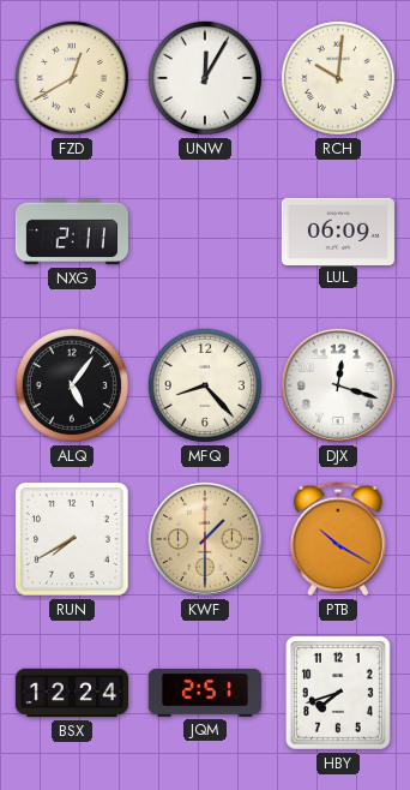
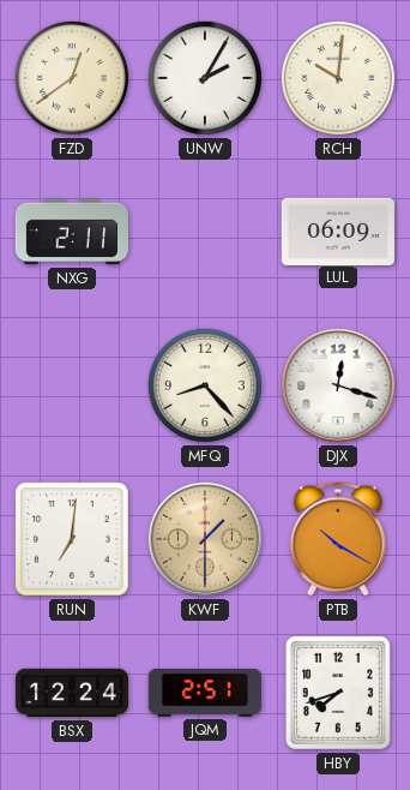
FZD: 12:40 -> 12:39
UNW: 12:05 -> 2:05
ALQ: 5:06 -> none
RUN: 7:40 -> 7:01
